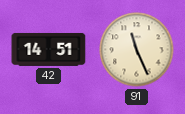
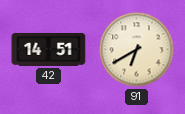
91: 11:26 -> 6:40
